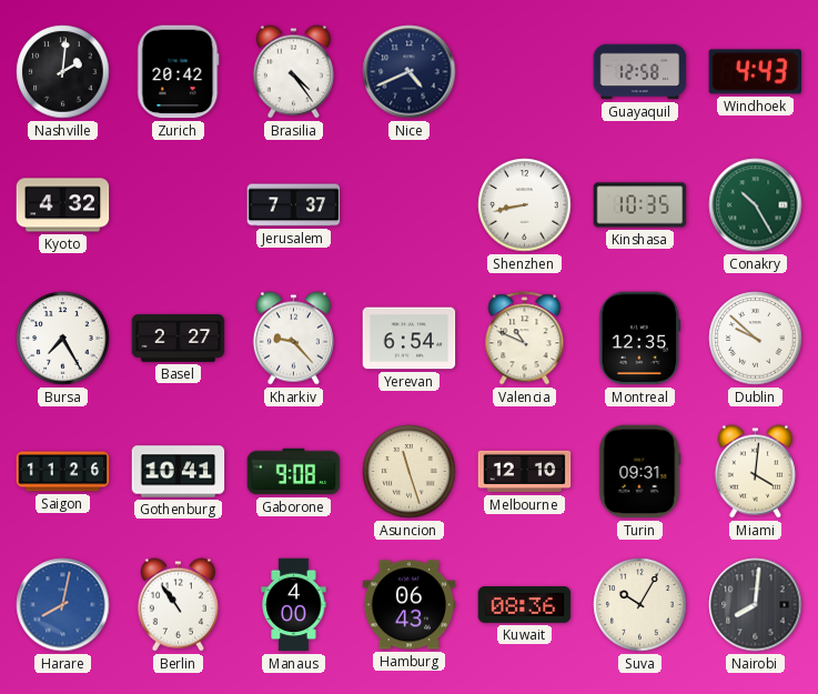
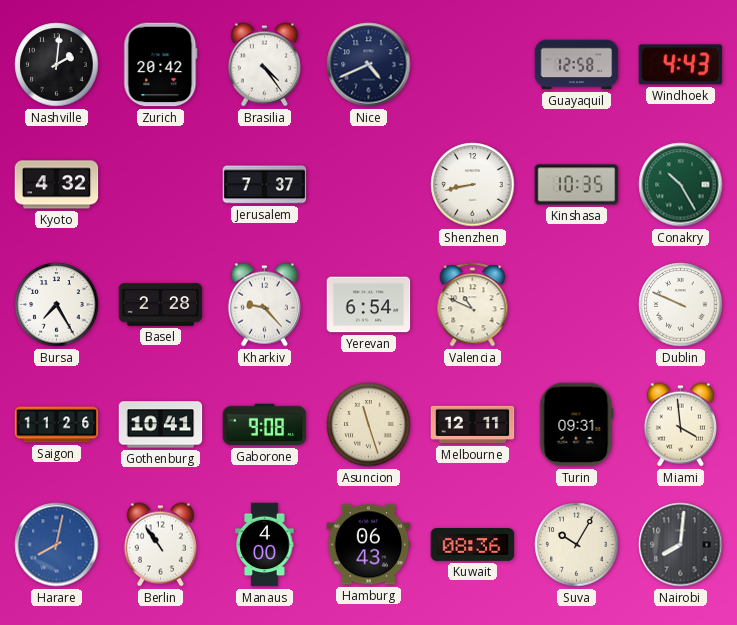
Basel: 2:27 -> 2:28
Montreal: 12:35 -> none
Dublin: 9:52 -> 9:49
Melbourne: 12:10 -> 12:11
Miami: 4:01 -> 3:59
